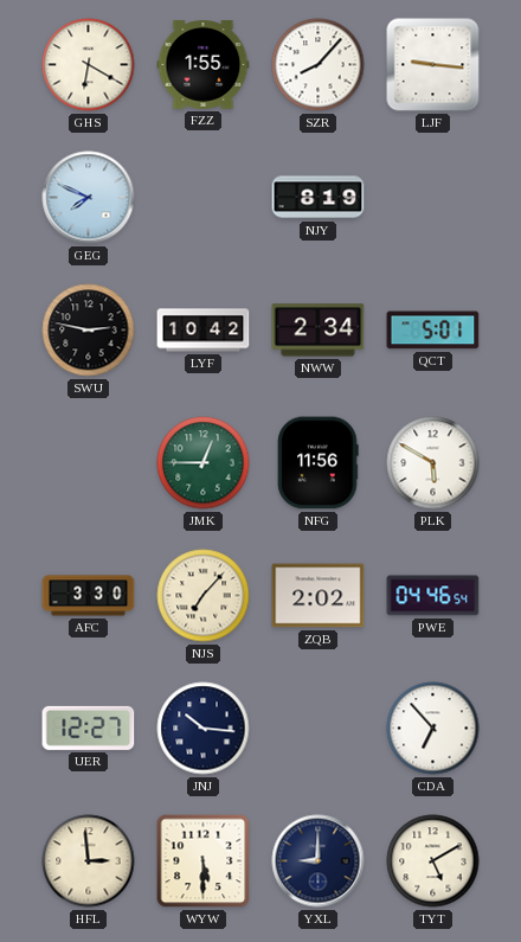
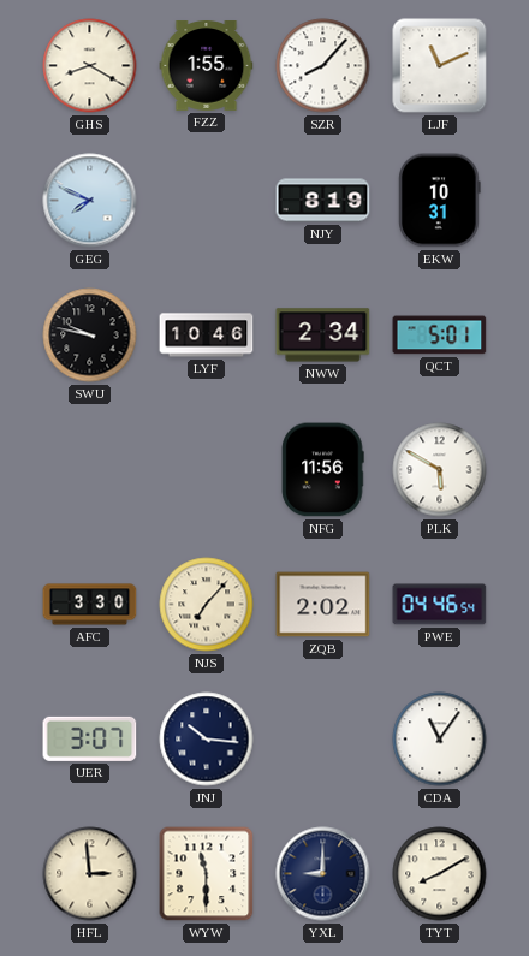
GHS: 6:20 -> 8:20
LJF: 9:16 -> 11:11
EKW: none -> 10:31
SWU: 2:47 -> 9:47
LYF: 10:42 -> 10:46
JMK: 12:45 -> none
UER: 12:27 -> 3:07
CDA: 6:53 -> 11:06
WYW: 5:30 -> 11:30
TYT: 5:10 -> 8:10
